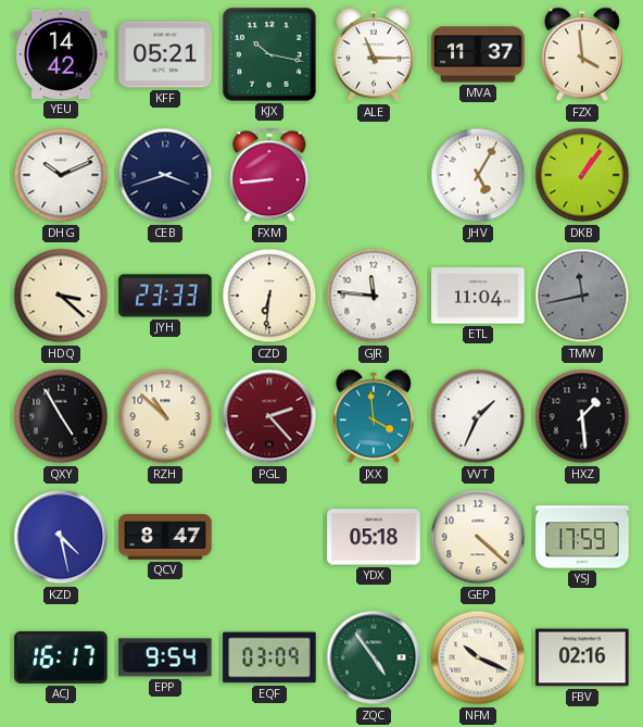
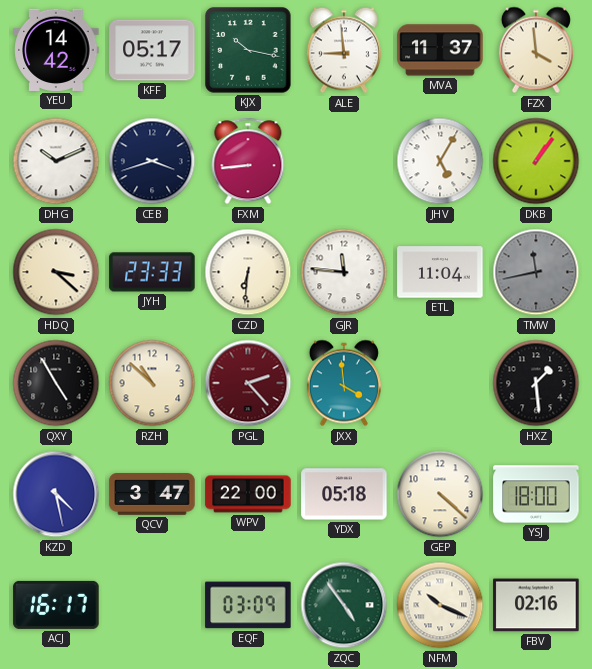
KFF: 05:21 -> 05:17
ALE: 11:15 -> 8:59
VVT: 1:34 -> none
QCV: 8:47 -> 3:47
WPV: none -> 22:00
YSJ: 17:59 -> 18:00
EPP: 9:54 -> none
